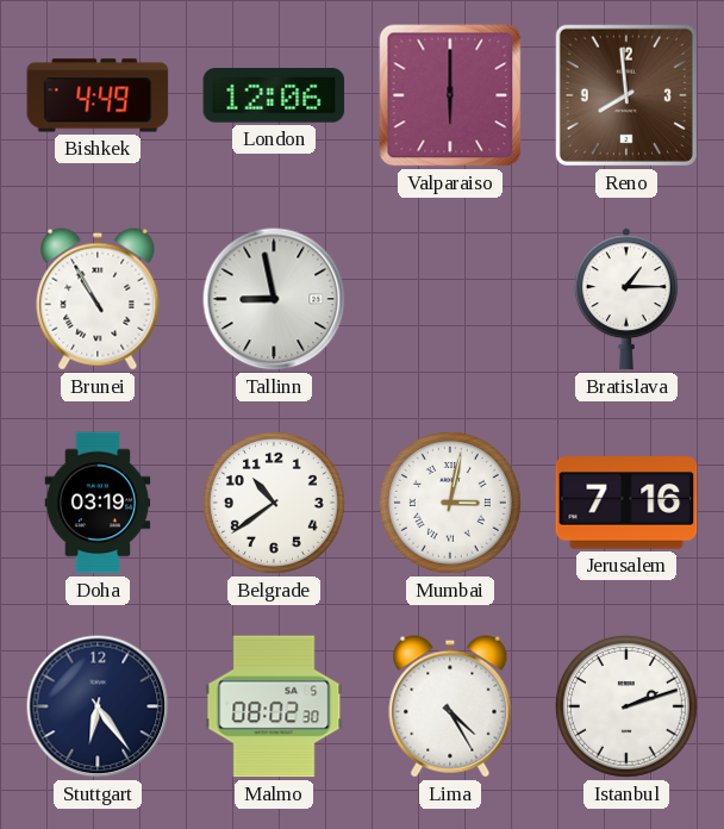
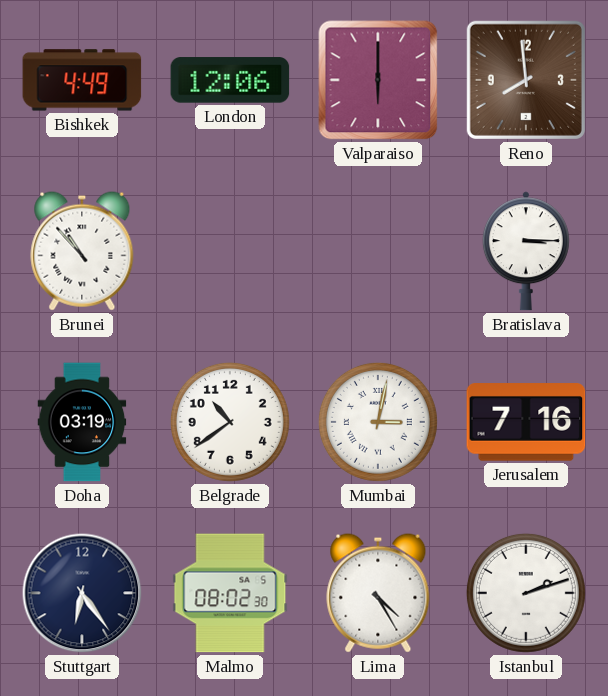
Brunei: 10:55 -> 10:53
Tallinn: 8:58 -> none
Bratislava: 1:15 -> 3:15
